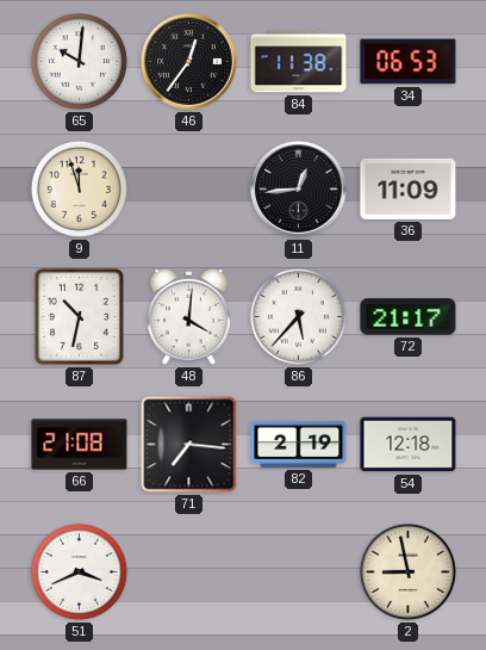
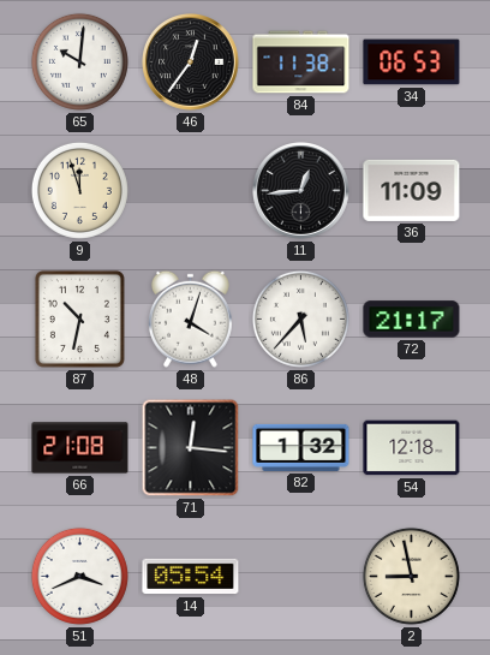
48: 4:01 -> 4:03
71: 7:16 -> 12:16
82: 2:19 -> 1:32
14: none -> 05:54
